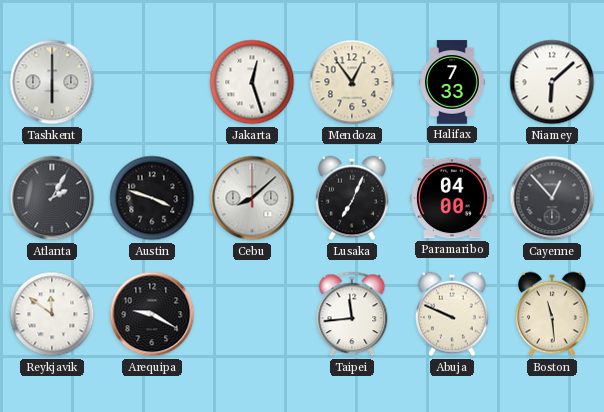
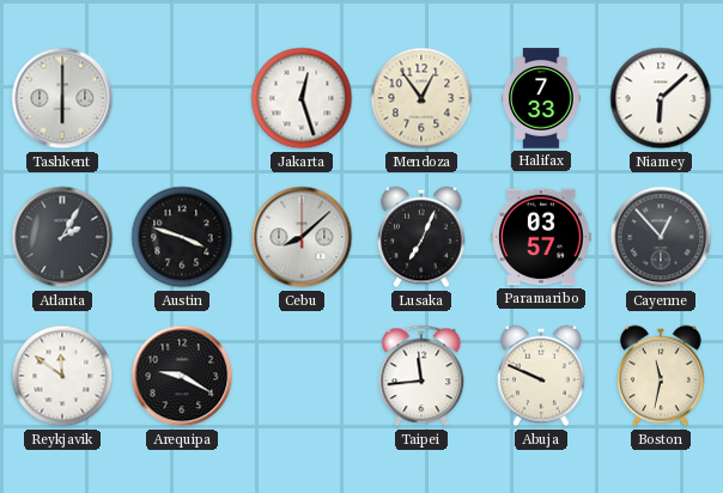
Paramaribo: 04:00 -> 03:57
Boston: 11:29 -> 11:32
